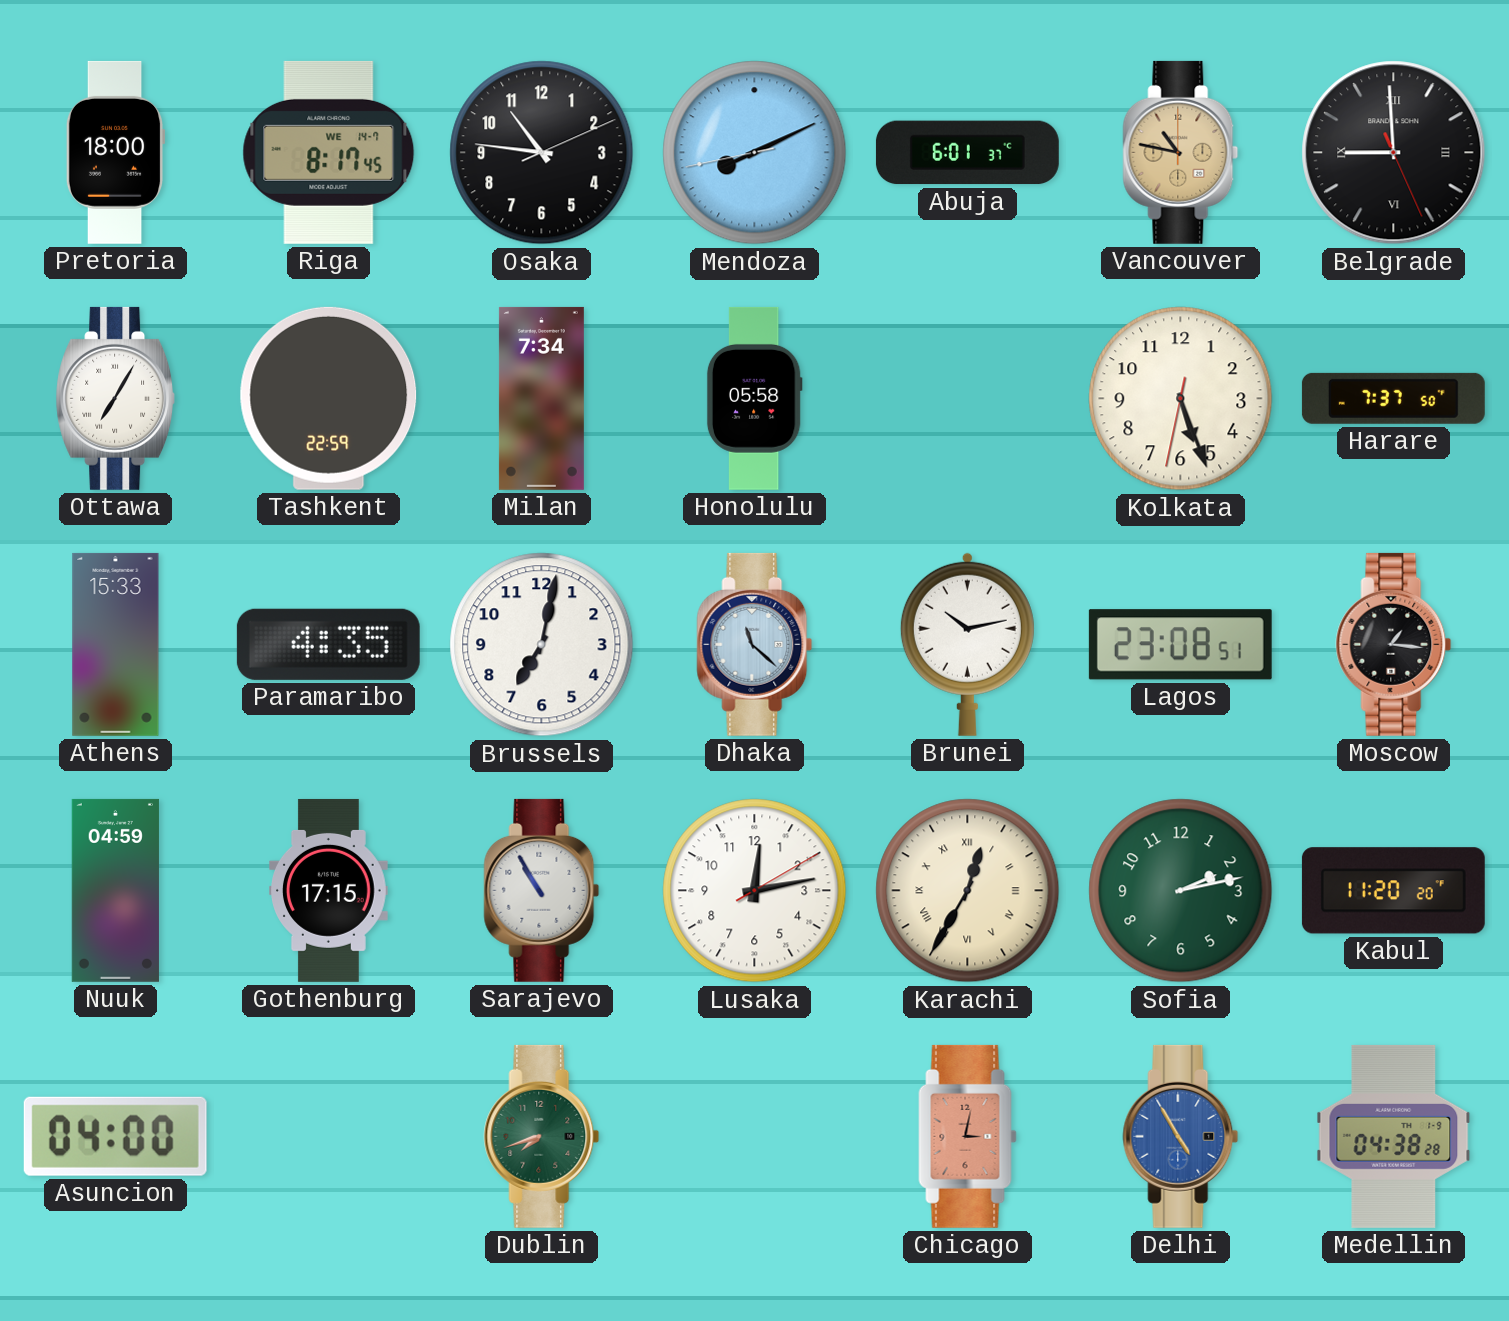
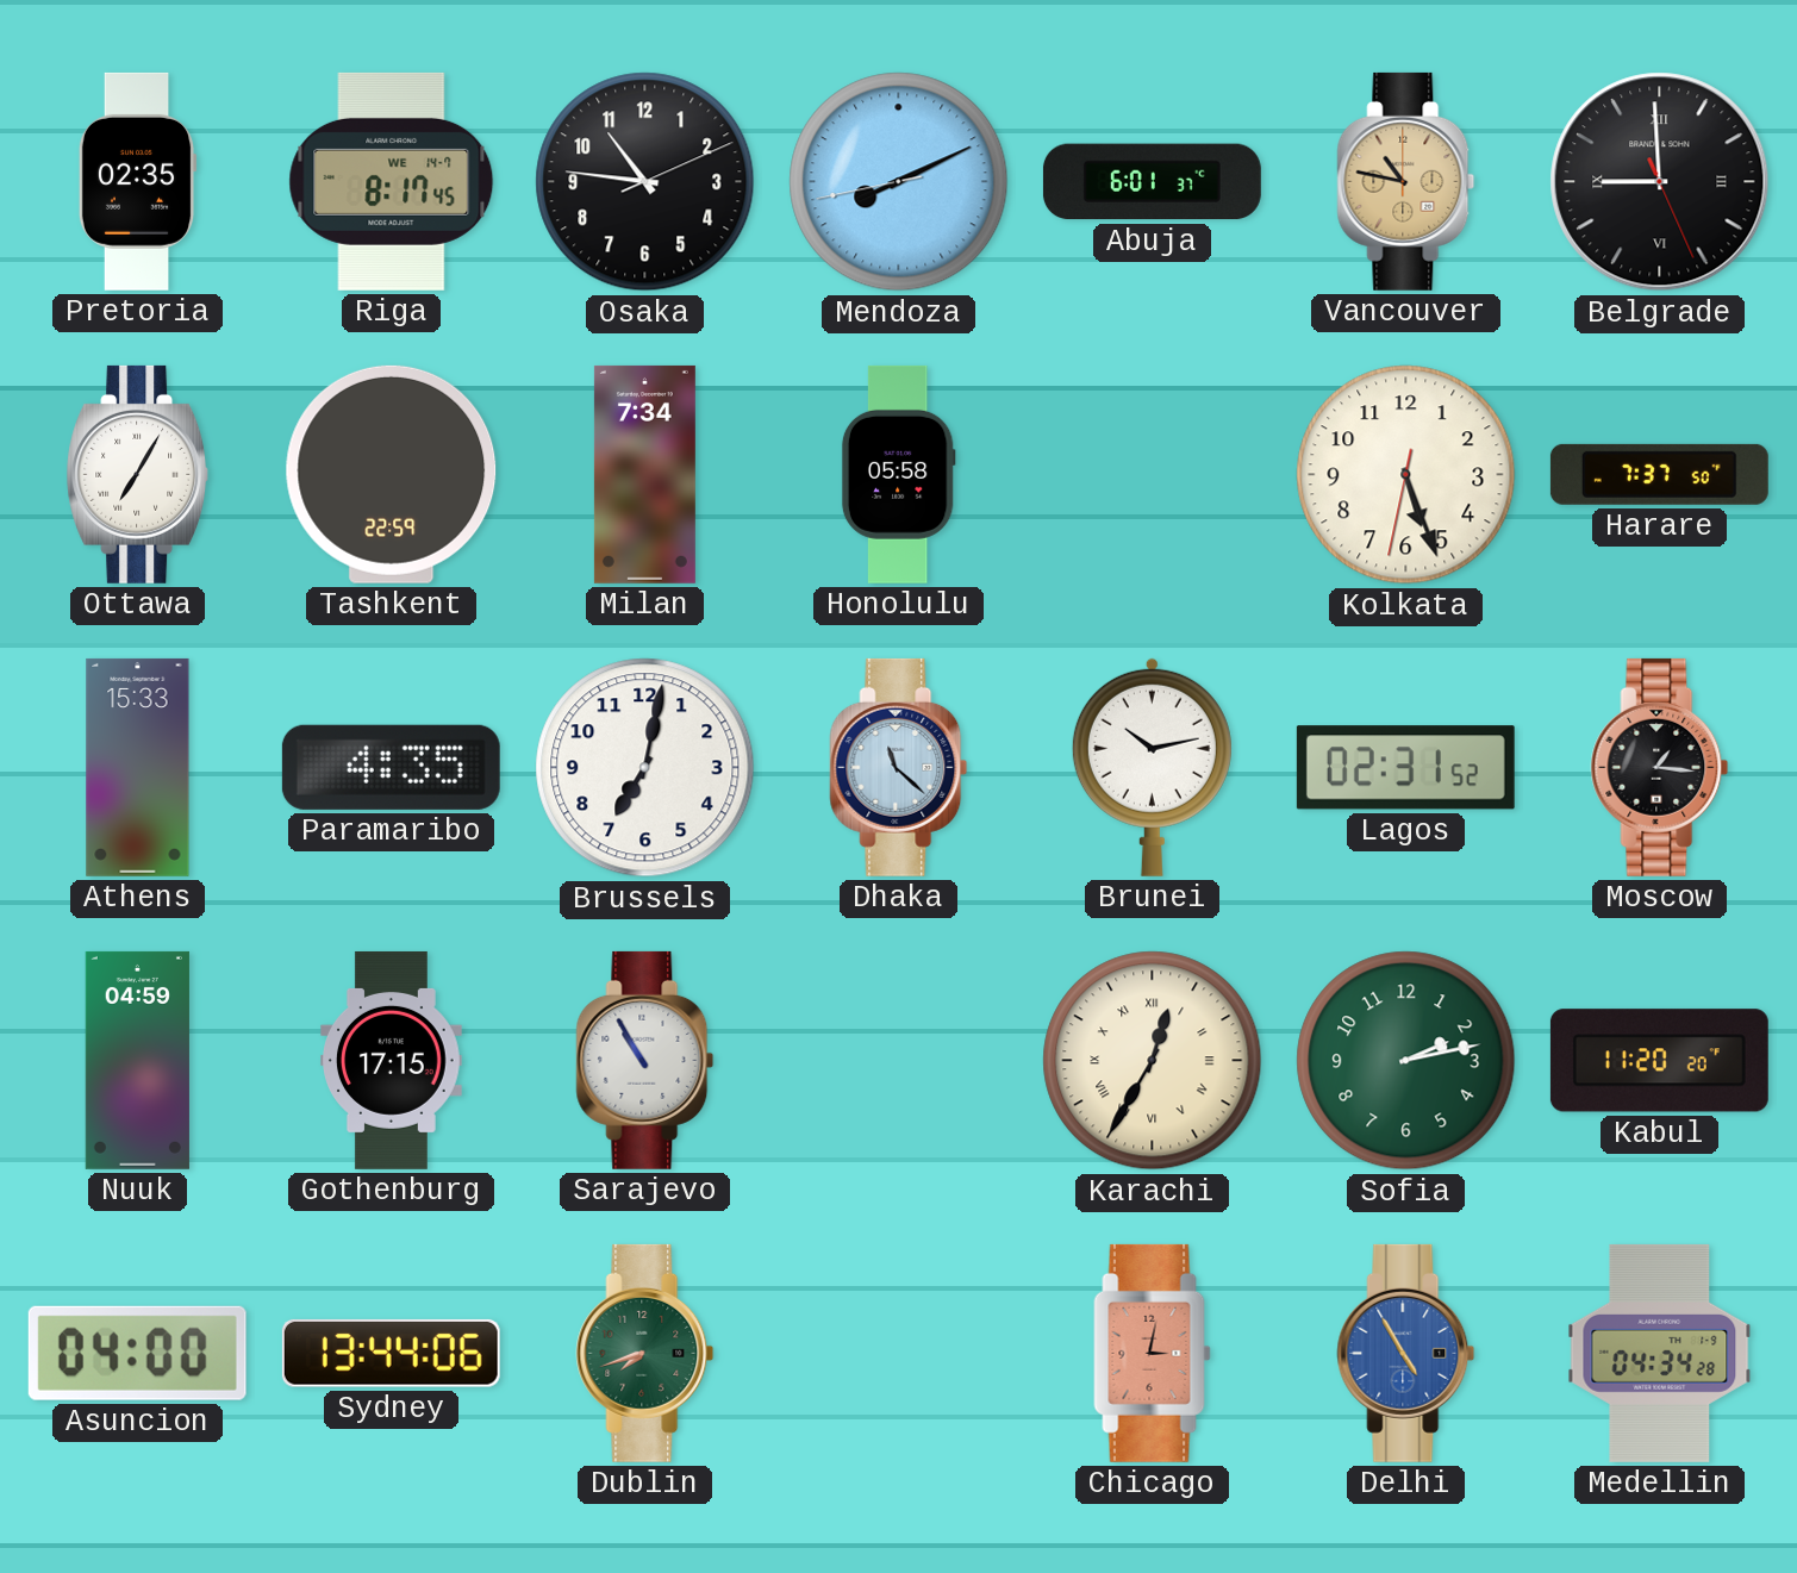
Pretoria: 18:00 -> 02:35
Lagos: 23:08 -> 02:31
Lusaka: 12:13 -> none
Sydney: none -> 13:44
Medellin: 04:38 -> 04:34
